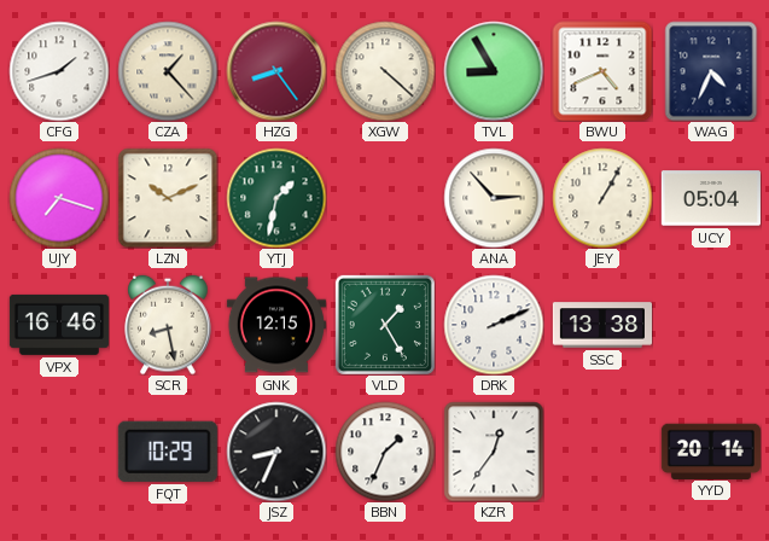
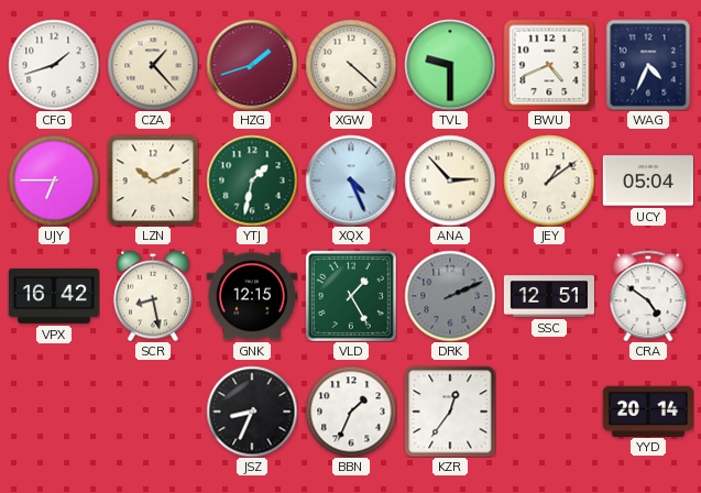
HZG: 8:24 -> 1:42
TVL: 8:55 -> 9:30
UJY: 7:18 -> 6:45
XQX: none -> 4:26
JEY: 1:05 -> 1:09
VPX: 16:46 -> 16:42
DRK dial: white -> grey
SSC: 13:38 -> 12:51
CRA: none -> 4:51
FQT: 10:29 -> none
